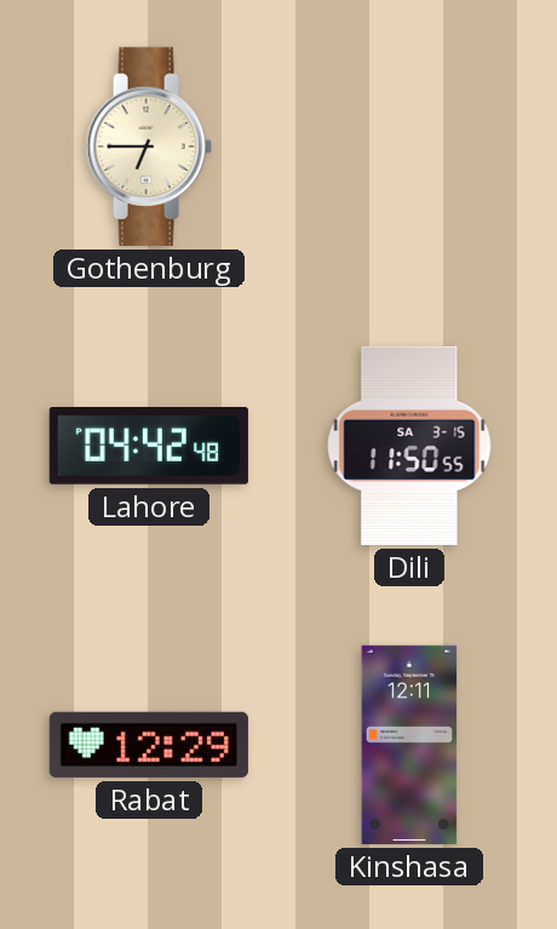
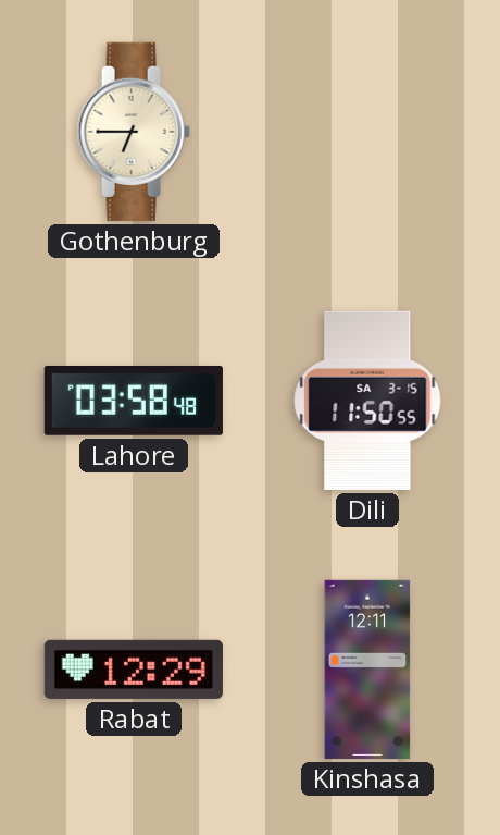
Lahore: 04:42 -> 03:58
